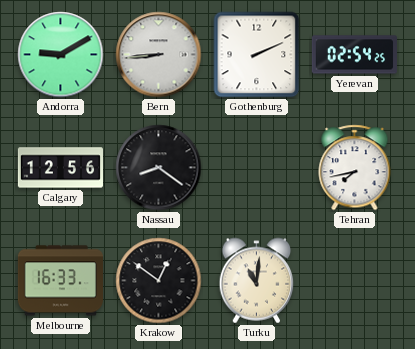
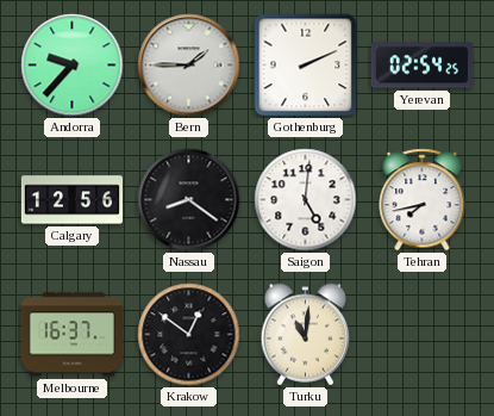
Andorra: 9:10 -> 9:37
Bern: 8:44 -> 1:45
Saigon: none -> 5:01
Melbourne: 16:33 -> 16:37
